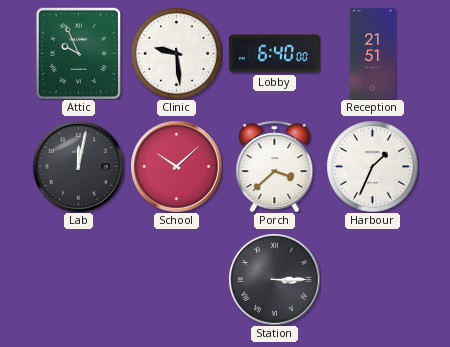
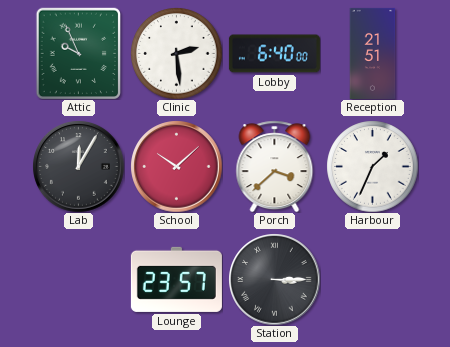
Clinic: 9:29 -> 2:29
Lab: 12:02 -> 12:05
Lounge: none -> 23:57
